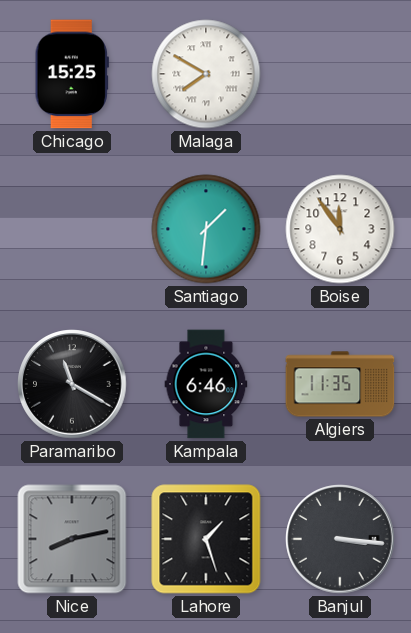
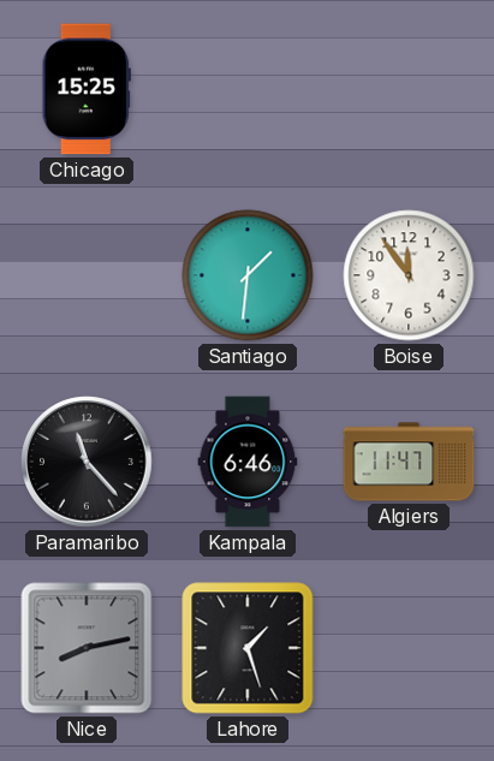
Malaga: 7:50 -> none
Paramaribo: 11:20 -> 11:23
Algiers: 11:35 -> 11:47
Banjul: 3:16 -> none
